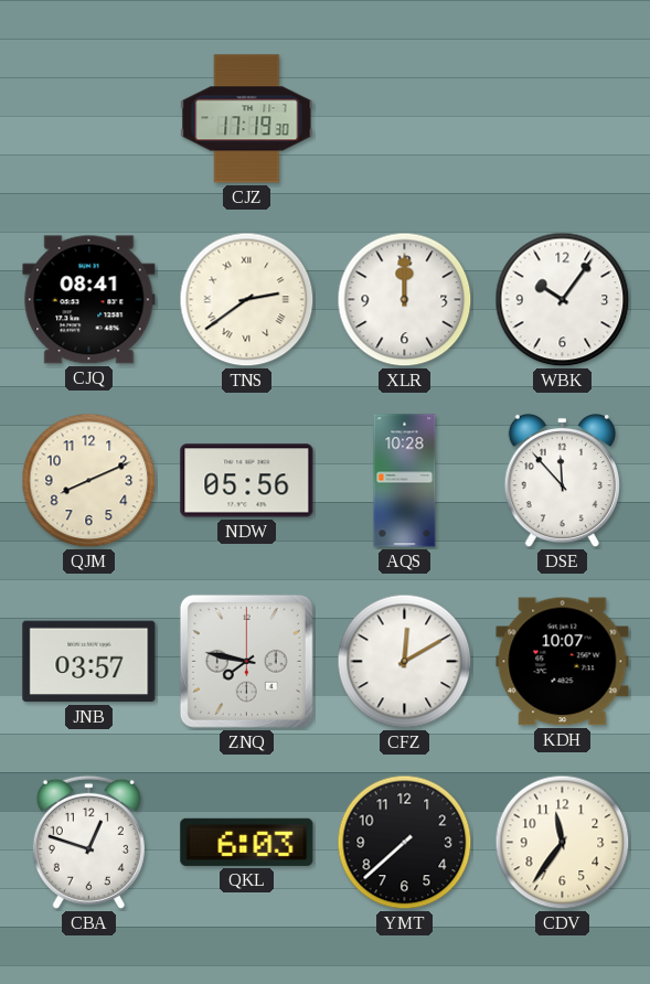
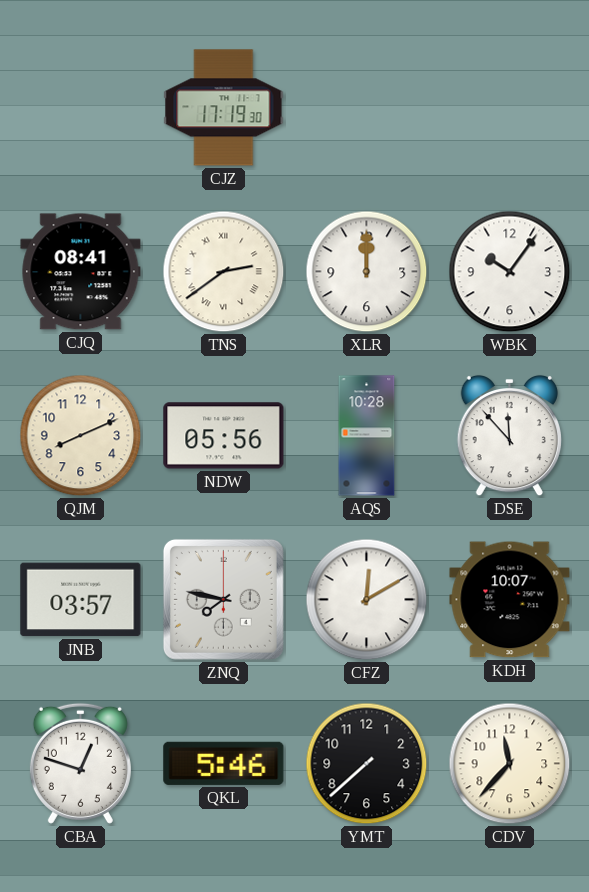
QKL: 6:03 -> 5:46
CDV: 11:36 -> 11:37
